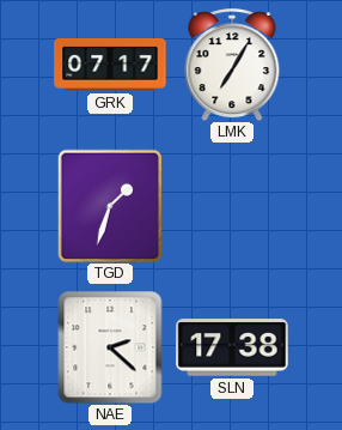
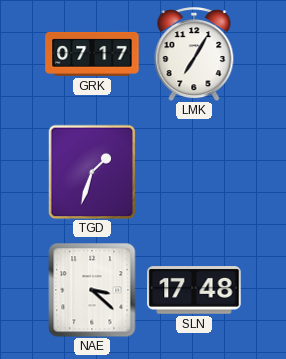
NAE: 2:22 -> 3:22
SLN: 17:38 -> 17:48
